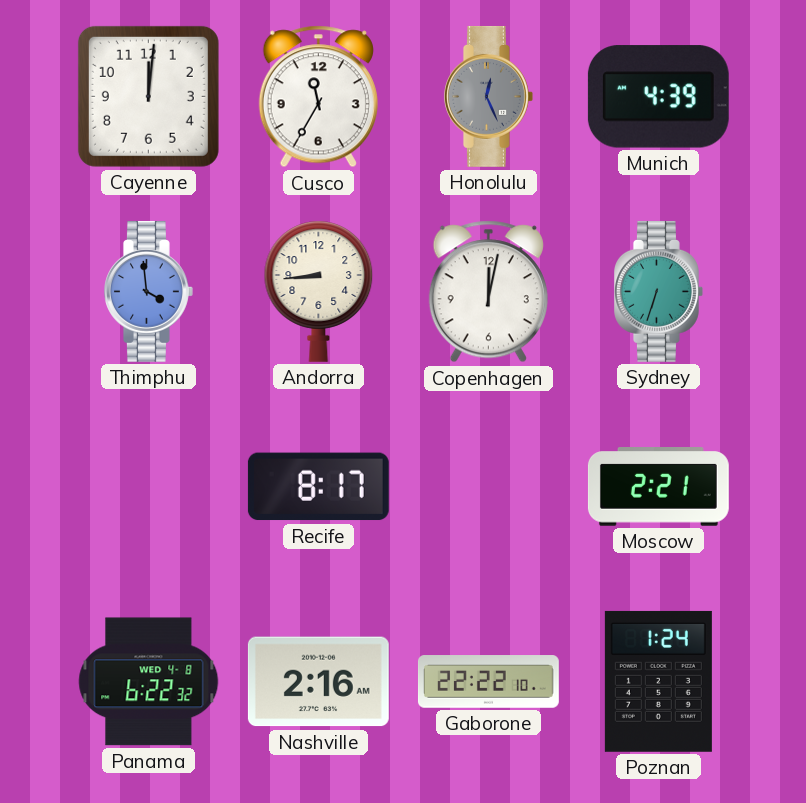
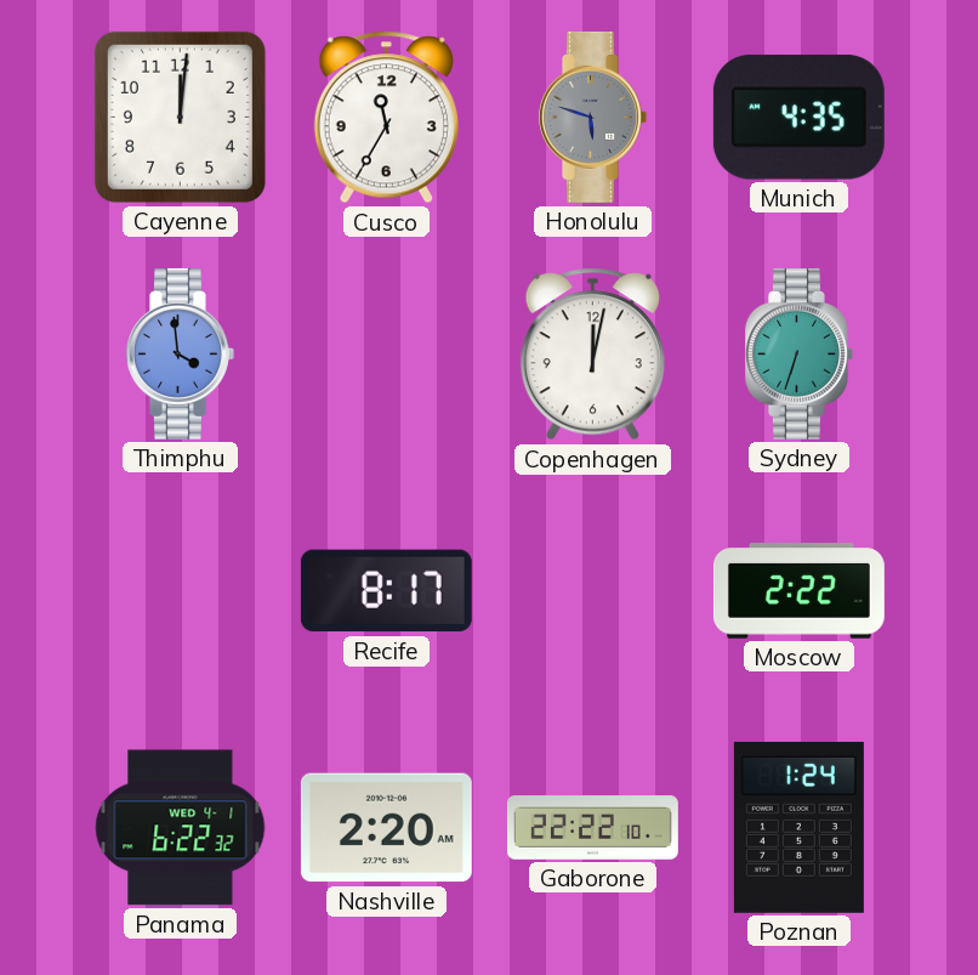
Honolulu: 12:26 -> 5:48
Munich: 4:39 -> 4:35
Andorra: 8:44 -> none
Moscow: 2:21 -> 2:22
Panama date: WED 4-8 -> WED 4-1
Nashville: 2:16 -> 2:20
